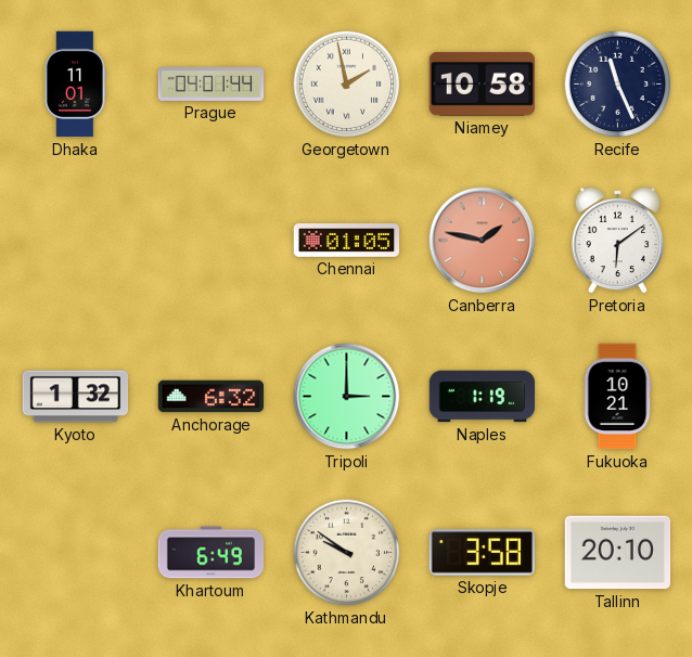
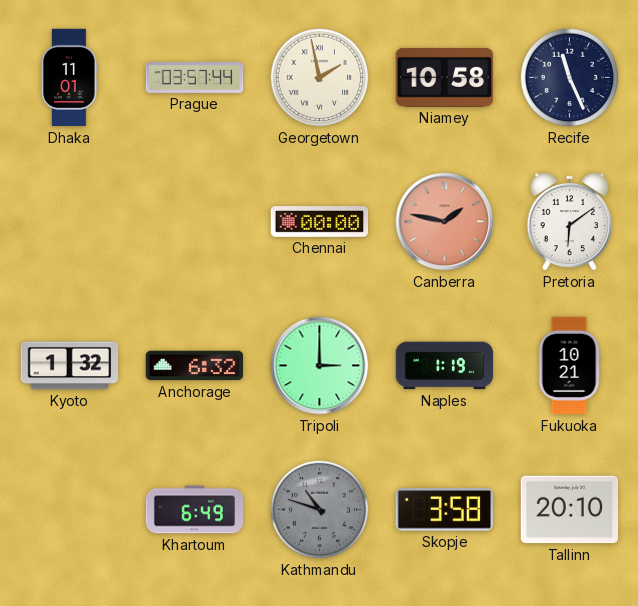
Prague: 04:01 -> 03:57
Chennai: 01:05 -> 00:00
Kathmandu: 9:51 -> 10:48
Kathmandu dial: cream -> grey
